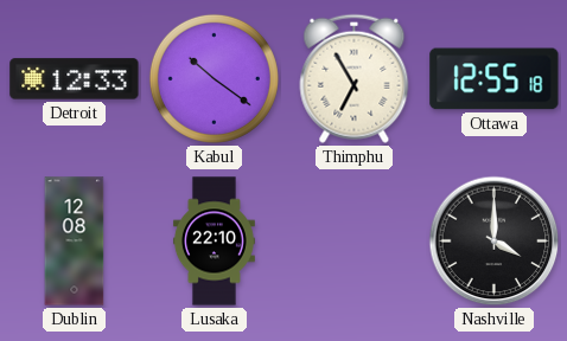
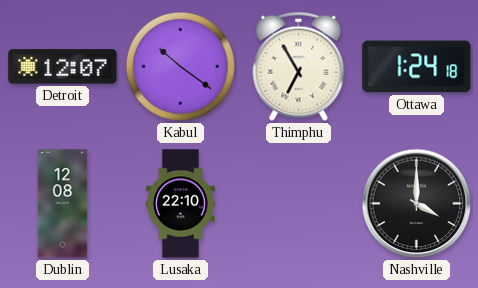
Detroit: 12:33 -> 12:07
Ottawa: 12:55 -> 1:24
